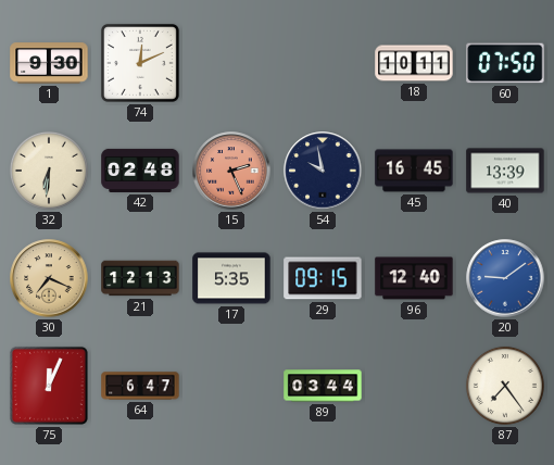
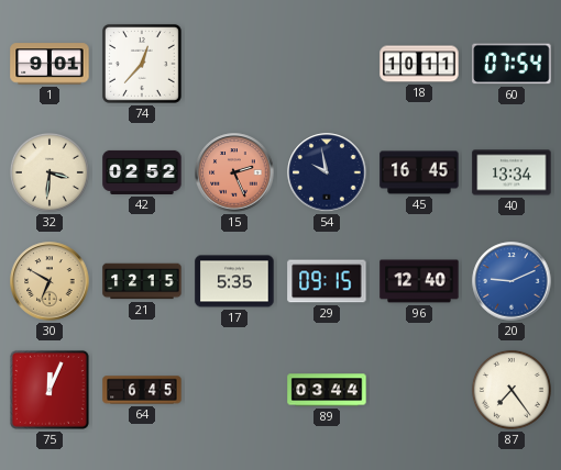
1: 9:30 -> 9:01
74: 12:11 -> 12:37
60: 07:50 -> 07:54
32: 6:31 -> 3:31
42: 02:48 -> 02:52
40: 13:39 -> 13:34
30: 7:19 -> 6:50
21: 12:13 -> 12:15
20: 9:09 -> 9:11
64: 6:47 -> 6:45
